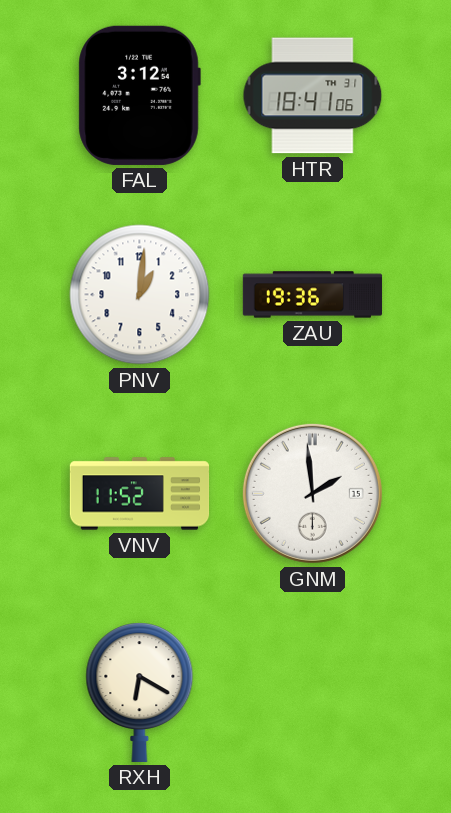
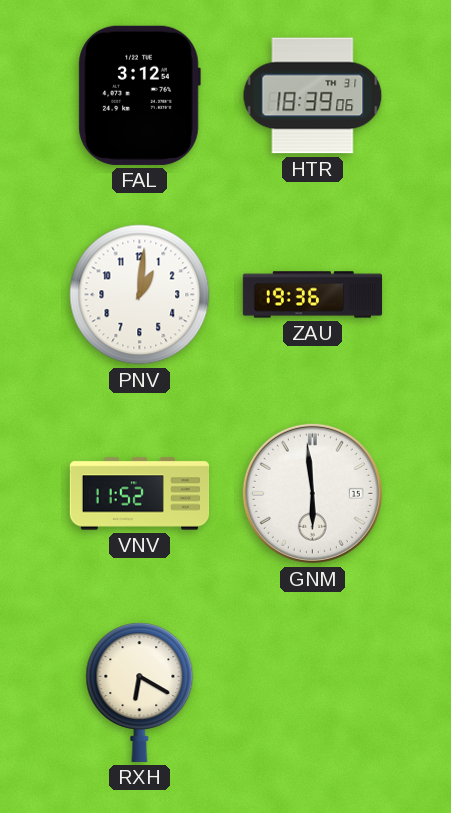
HTR: 18:41 -> 18:39
GNM: 1:59 -> 5:59
